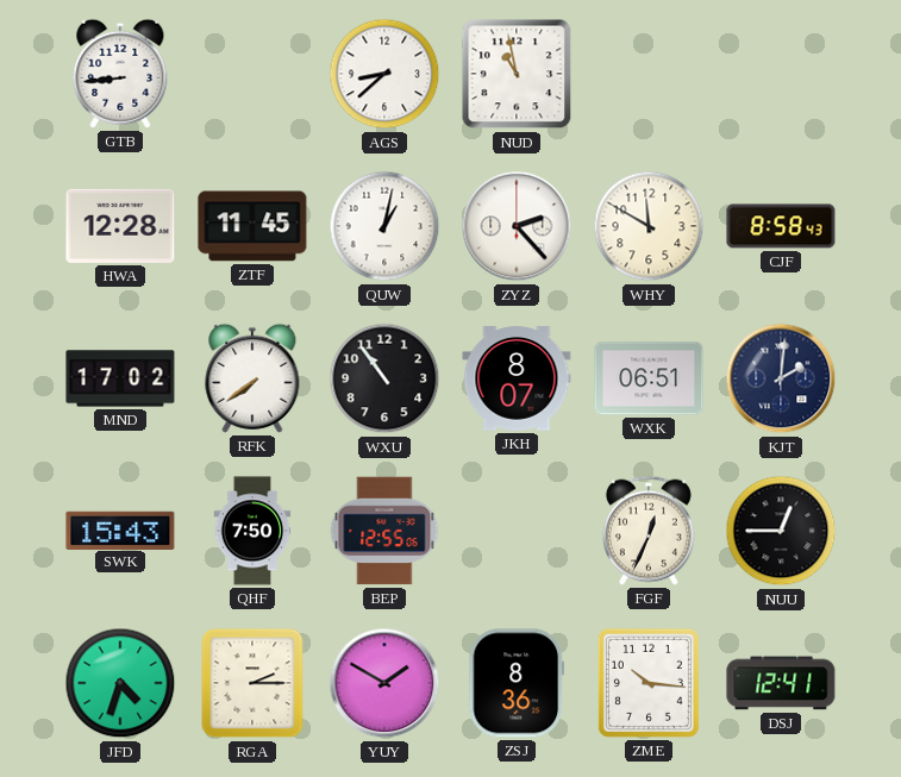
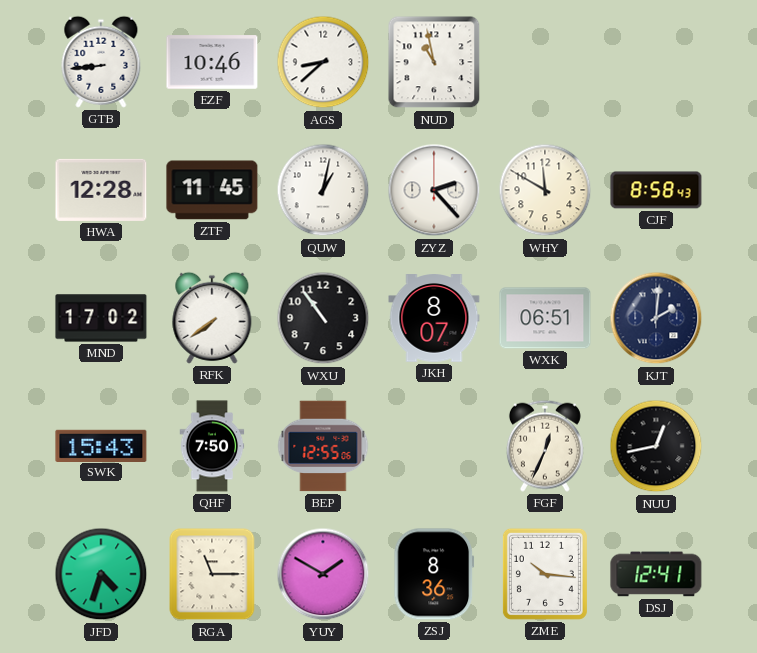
EZF: none -> 10:46
NUU: 12:45 -> 12:43
RGA: 2:15 -> 11:15
